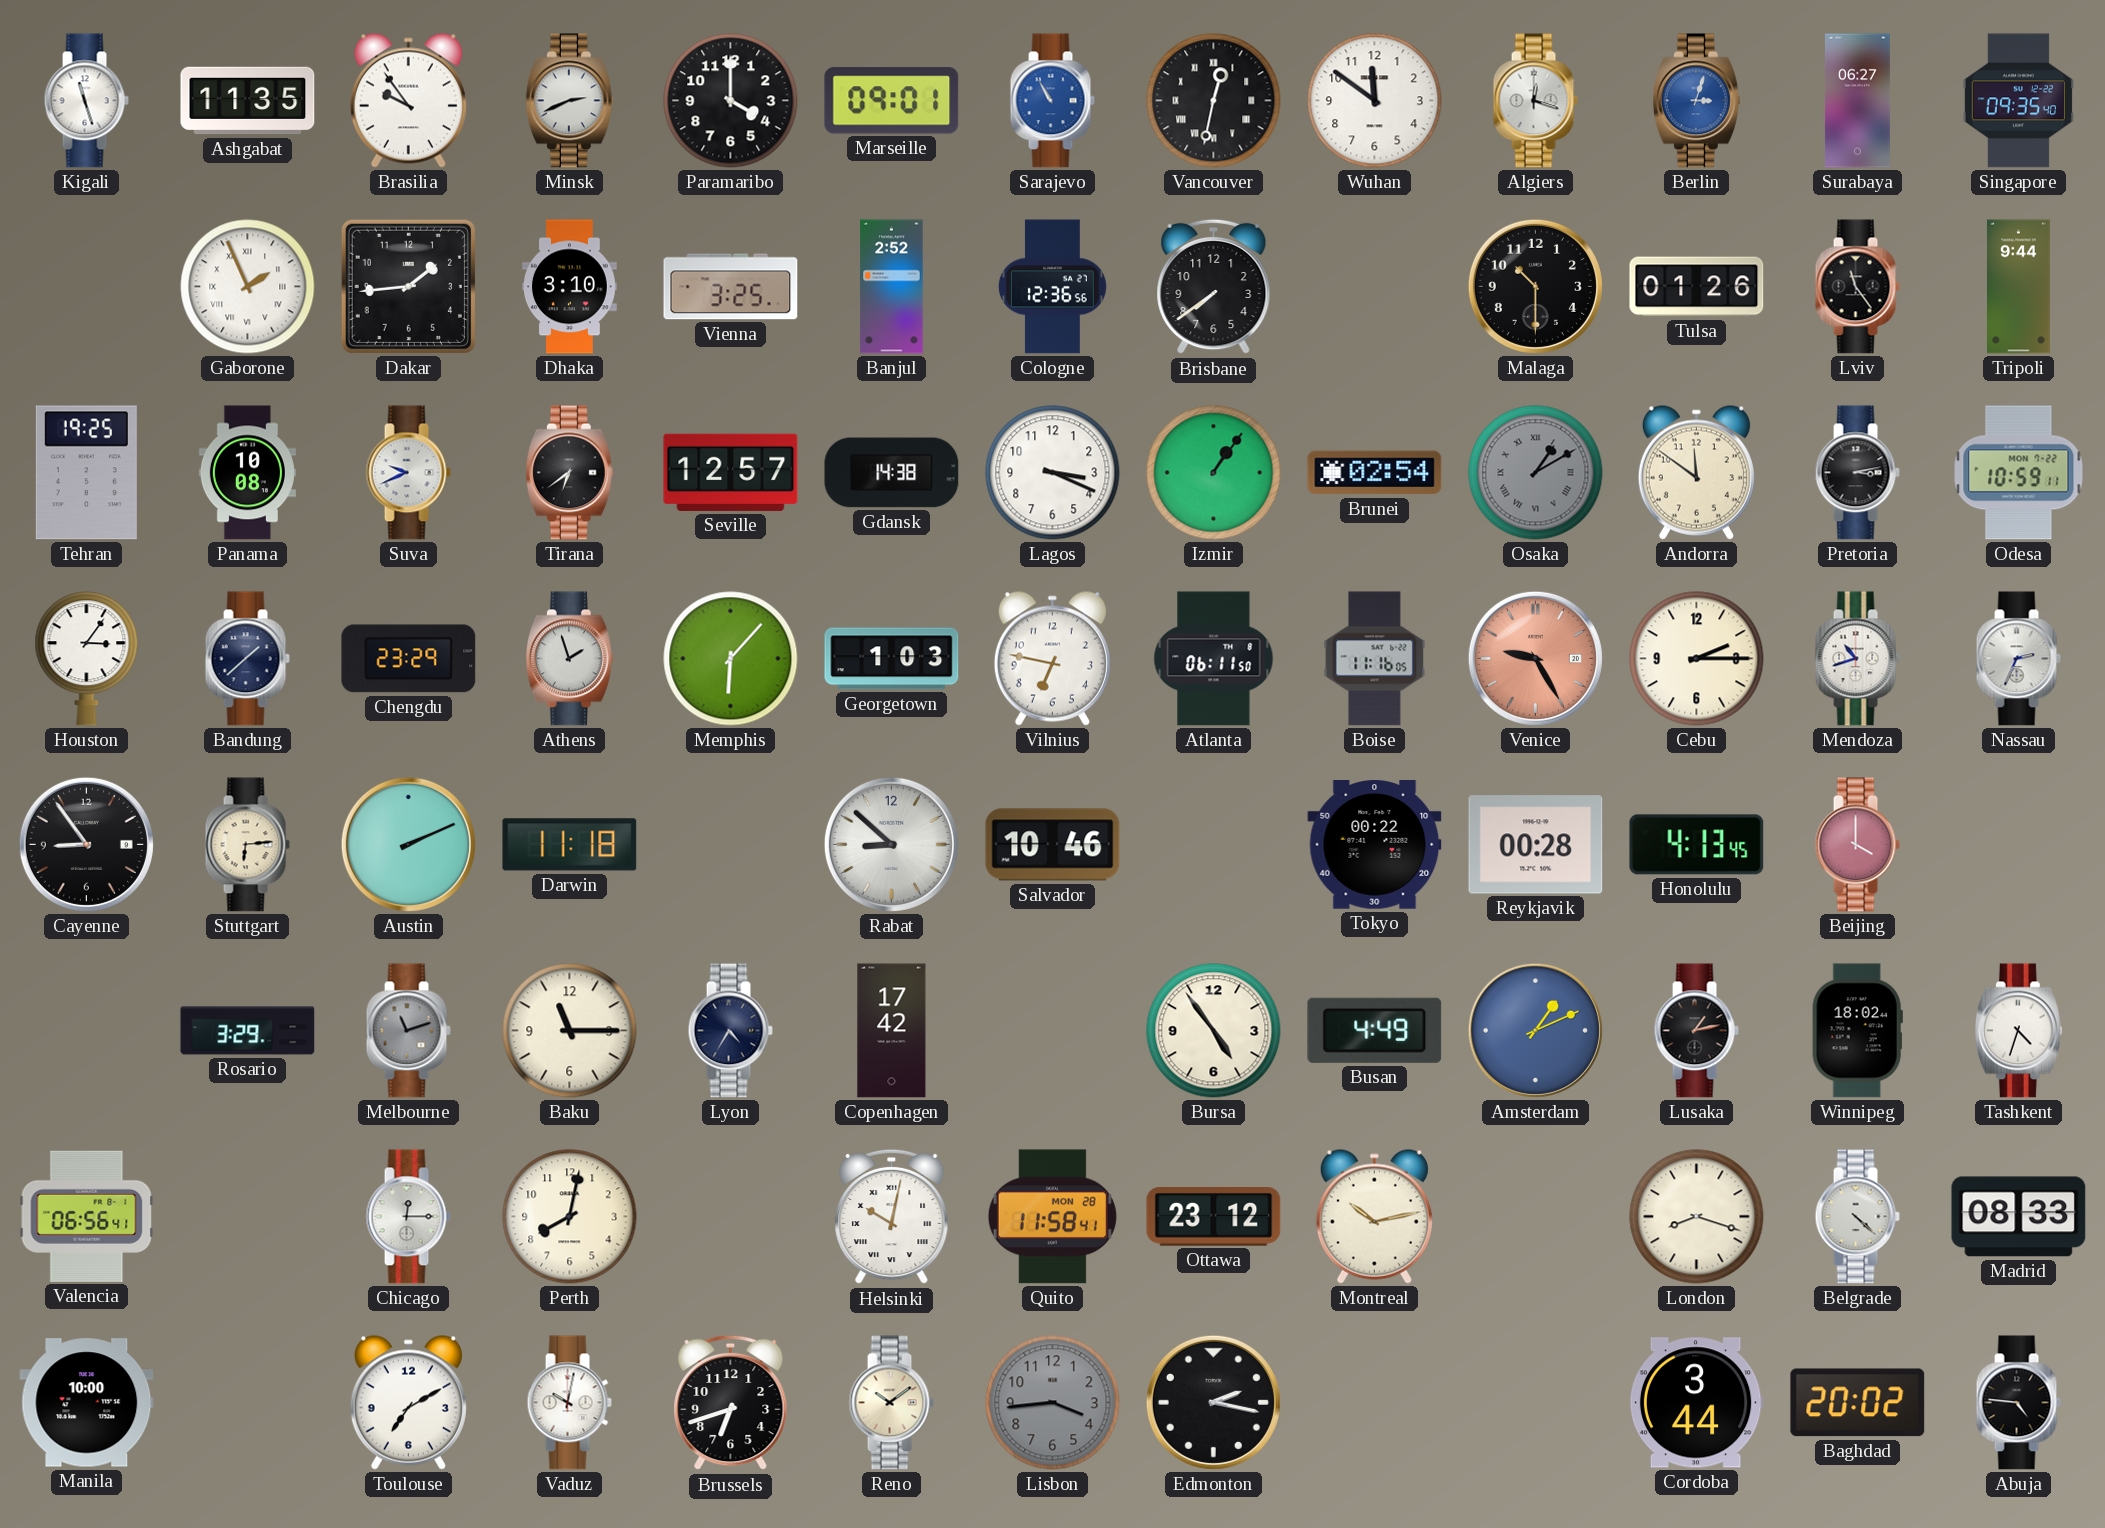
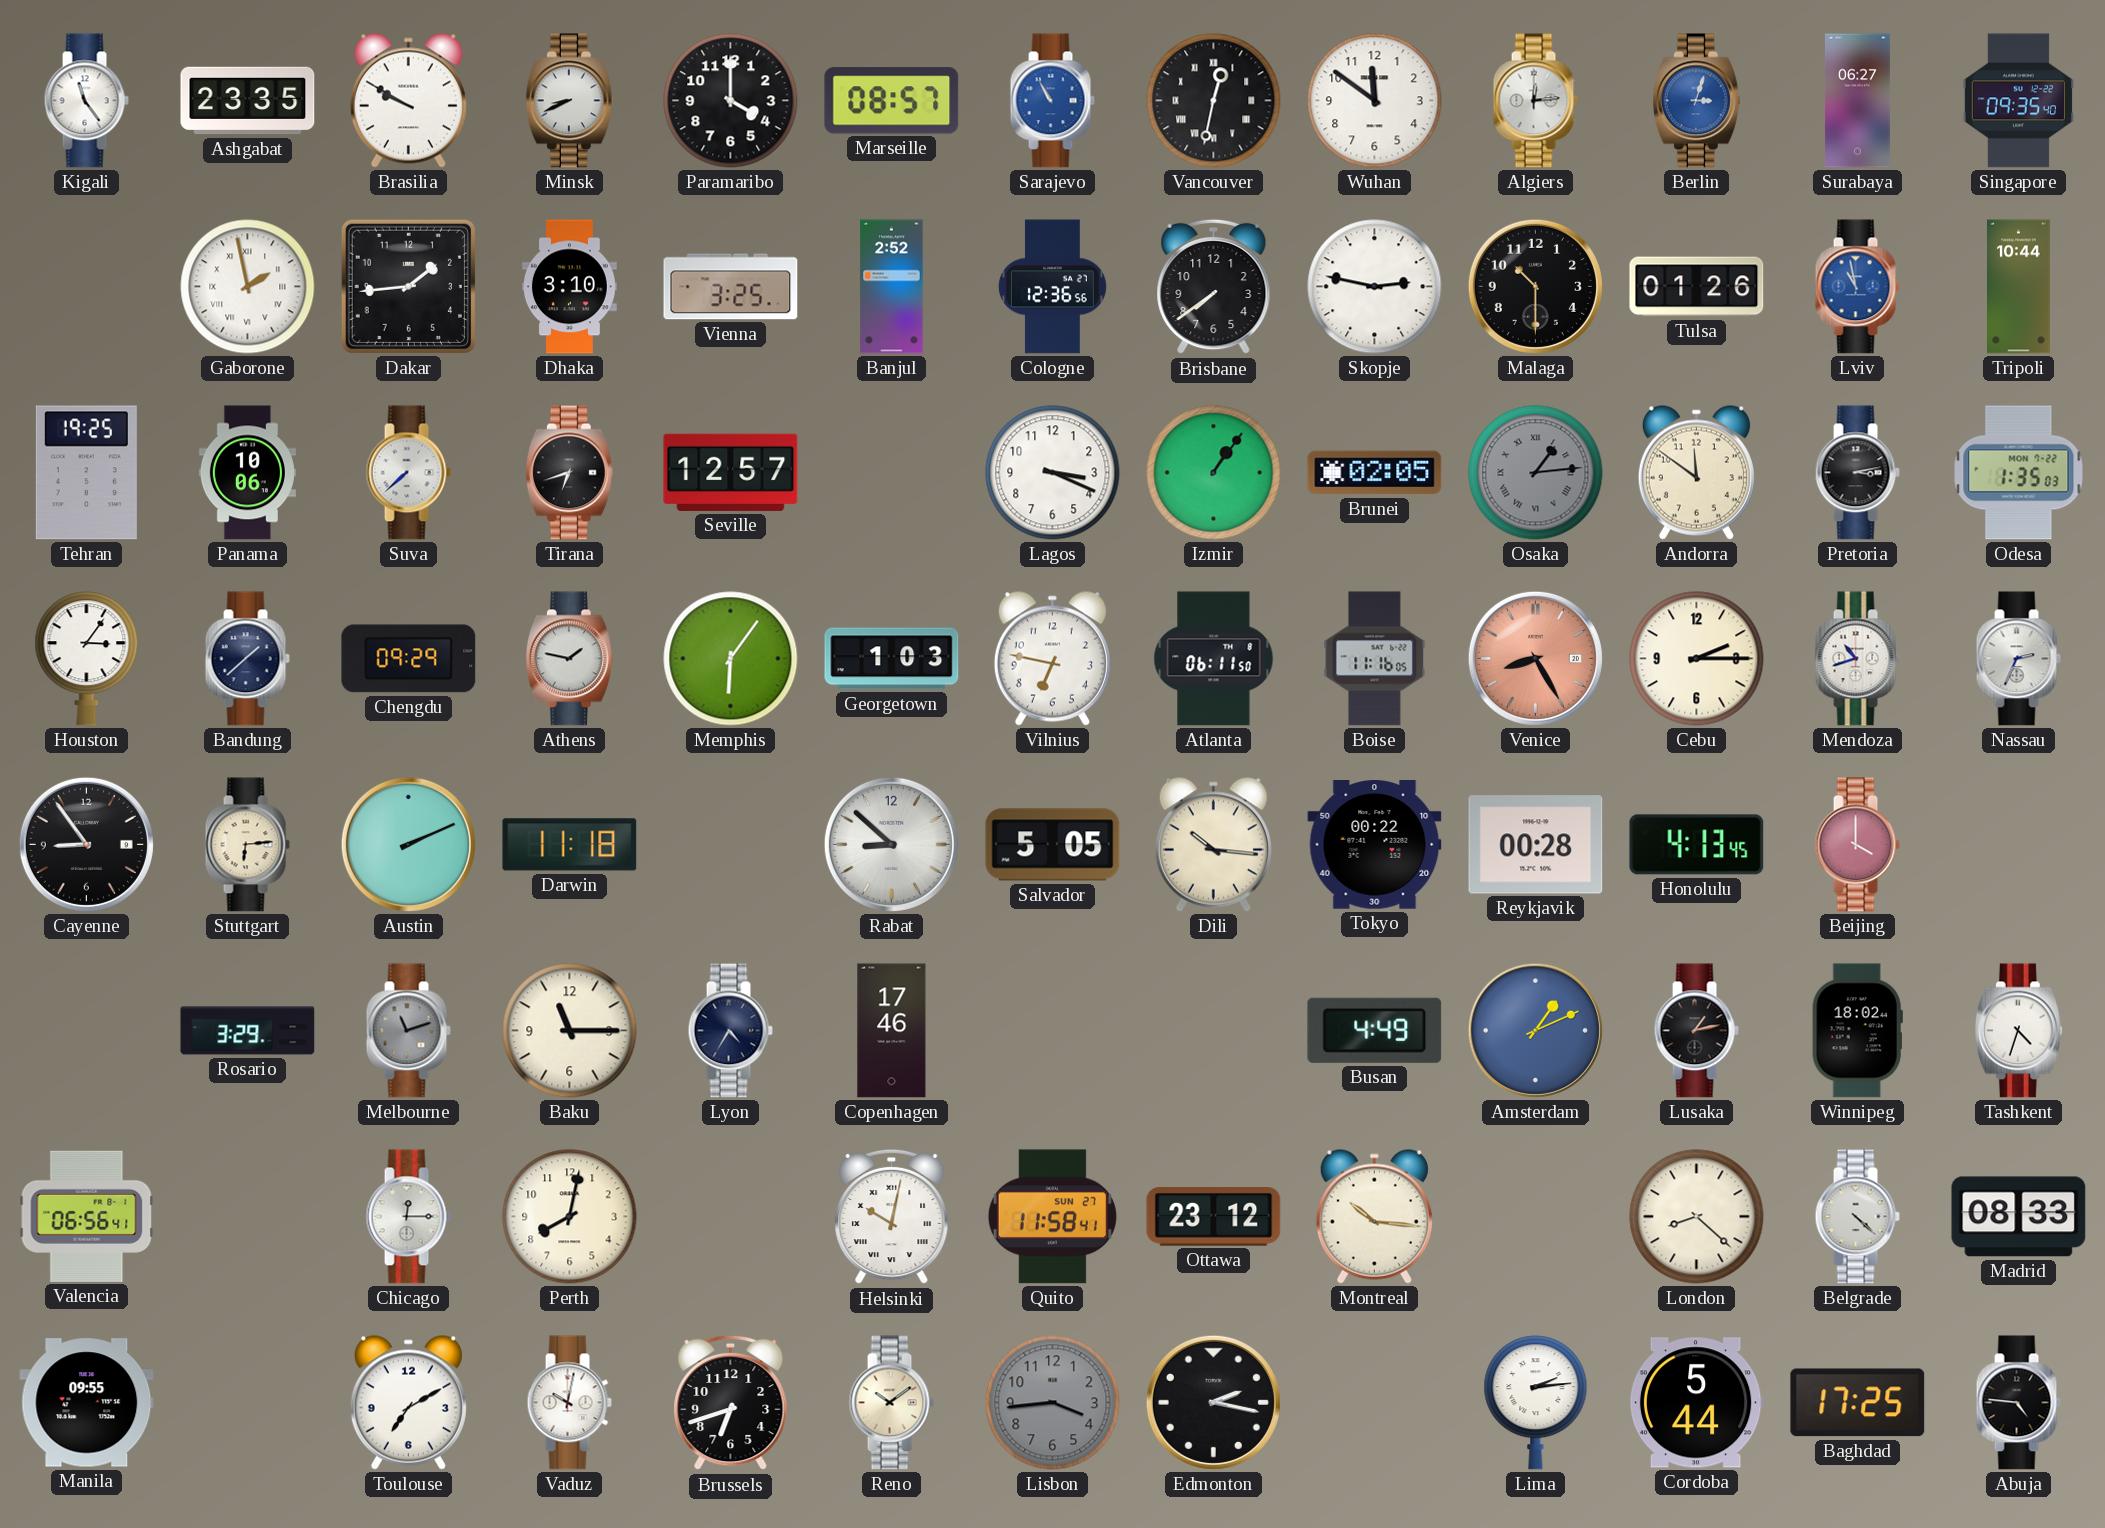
Kigali: 11:27 -> 11:24
Ashgabat: 11:35 -> 23:35
Brasilia: 9:54 -> 9:50
Minsk: 2:41 -> 8:41
Marseille: 09:01 -> 08:57
Algiers: 12:18 -> 12:14
Gaborone: 1:56 -> 1:58
Skopje: none -> 2:47
Lviv: 11:24 -> 10:58
Lviv dial: black -> blue
Tripoli: 9:44 -> 10:44
Panama: 10:08 -> 10:06
Suva: 9:41 -> 7:38
Tirana: 6:39 -> 6:42
Gdansk: 14:38 -> none
Brunei: 02:54 -> 02:05
Osaka: 1:10 -> 1:14
Odesa: 10:59 -> 1:35
Chengdu: 23:29 -> 09:29
Athens: 1:57 -> 1:47
Memphis: 6:07 -> 6:06
Venice: 9:25 -> 8:25
Salvador: 10:46 -> 5:05
Dili: none -> 10:16
Copenhagen: 17:42 -> 17:46
Bursa: 4:54 -> none
Quito date: MON 28 -> SUN 27
Montreal: 10:13 -> 10:16
London: 8:18 -> 8:22
Manila: 10:00 -> 09:55
Lima: none -> 2:14
Cordoba: 3:44 -> 5:44
Baghdad: 20:02 -> 17:25
